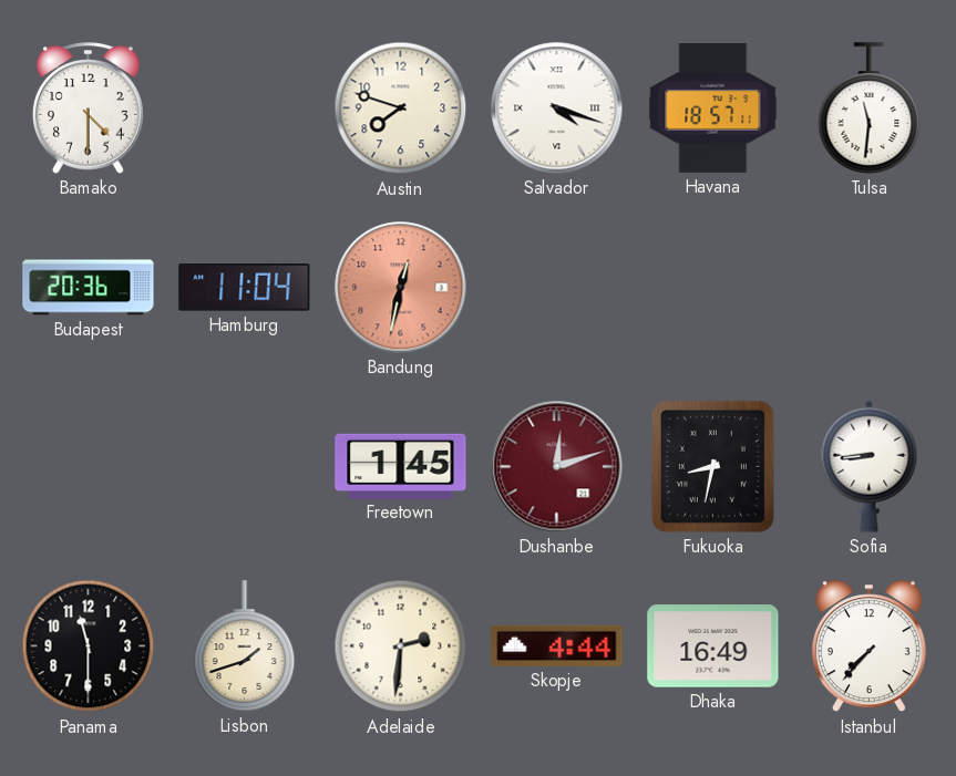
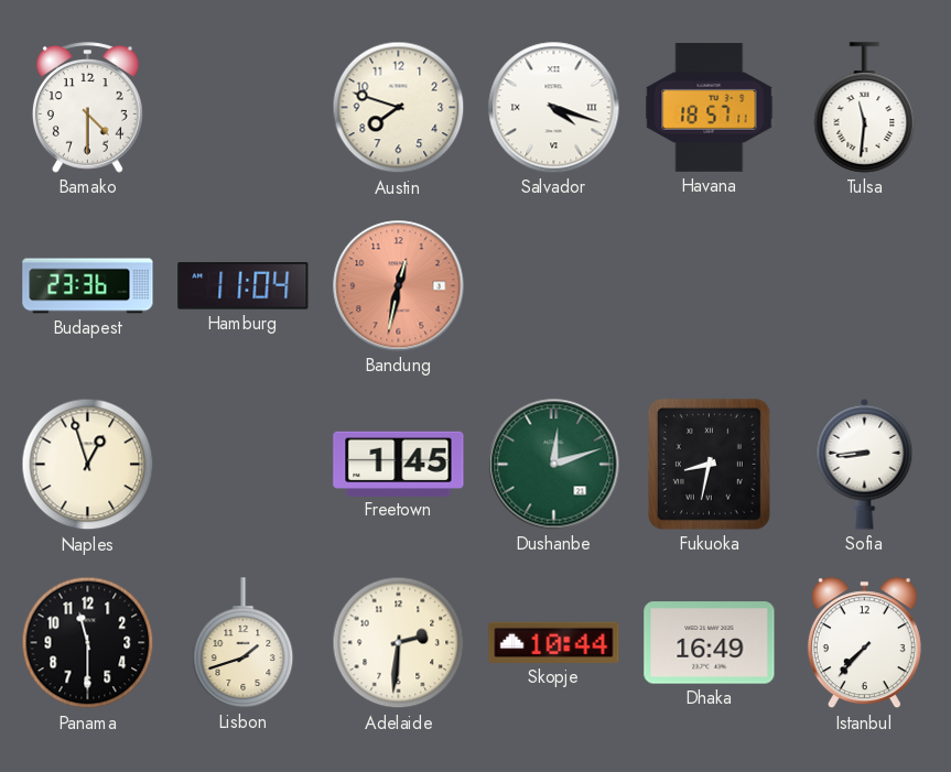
Budapest: 20:36 -> 23:36
Naples: none -> 12:57
Dushanbe dial: burgundy -> green
Skopje: 4:44 -> 10:44
